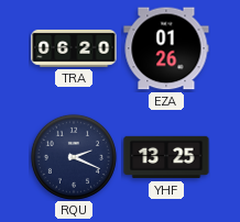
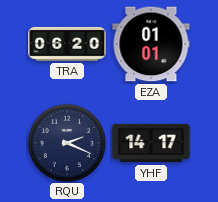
EZA: 01:26 -> 01:01
YHF: 13:25 -> 14:17
